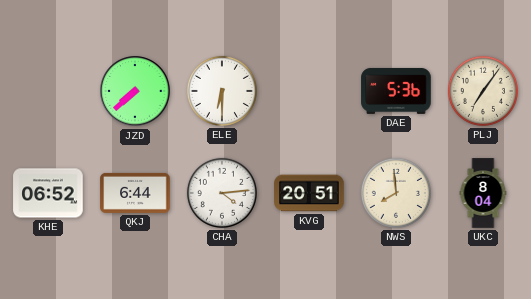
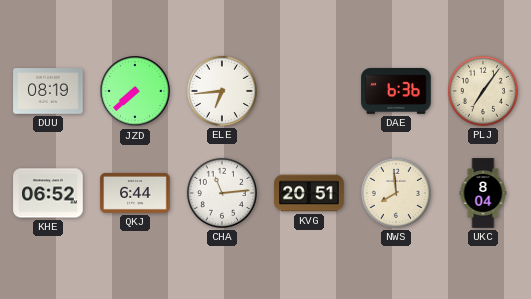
DUU: none -> 08:19
ELE: 6:30 -> 6:44
DAE: 5:36 -> 6:36
CHA: 4:14 -> 11:14
